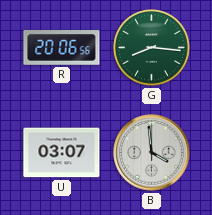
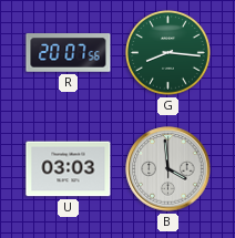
R: 20:06 -> 20:07
U: 03:07 -> 03:03
